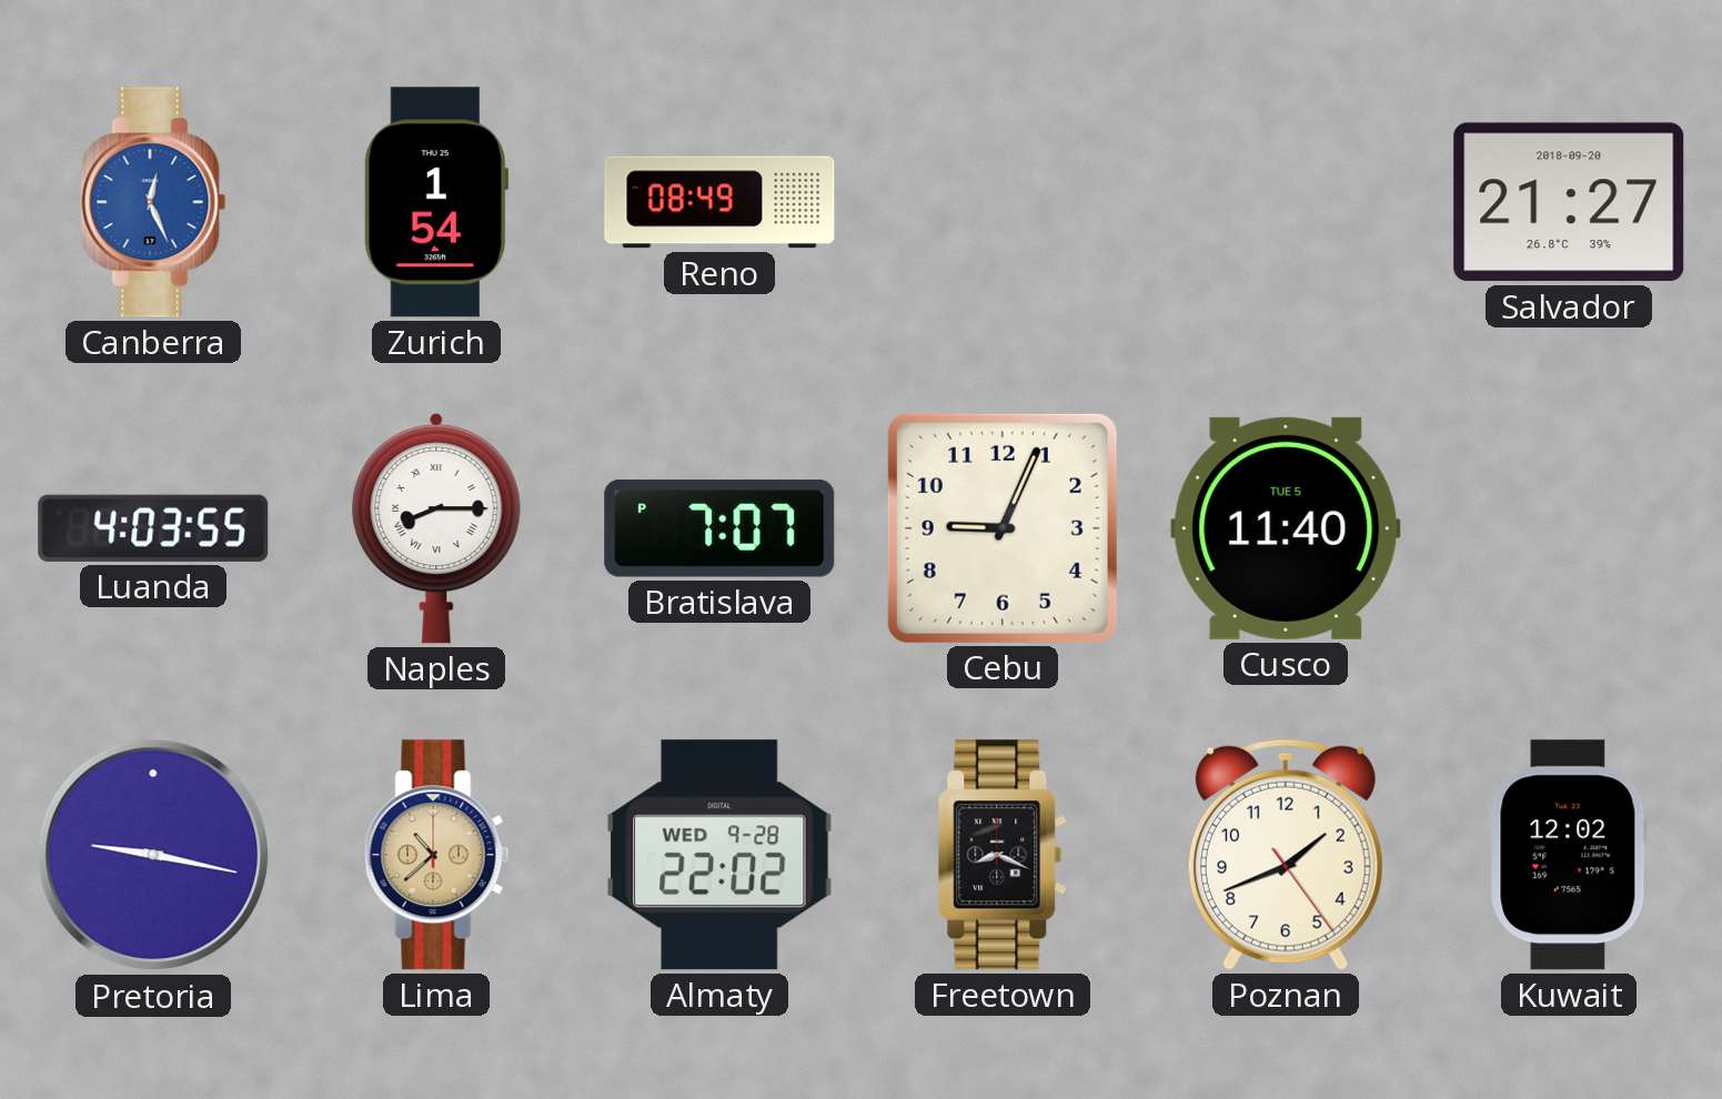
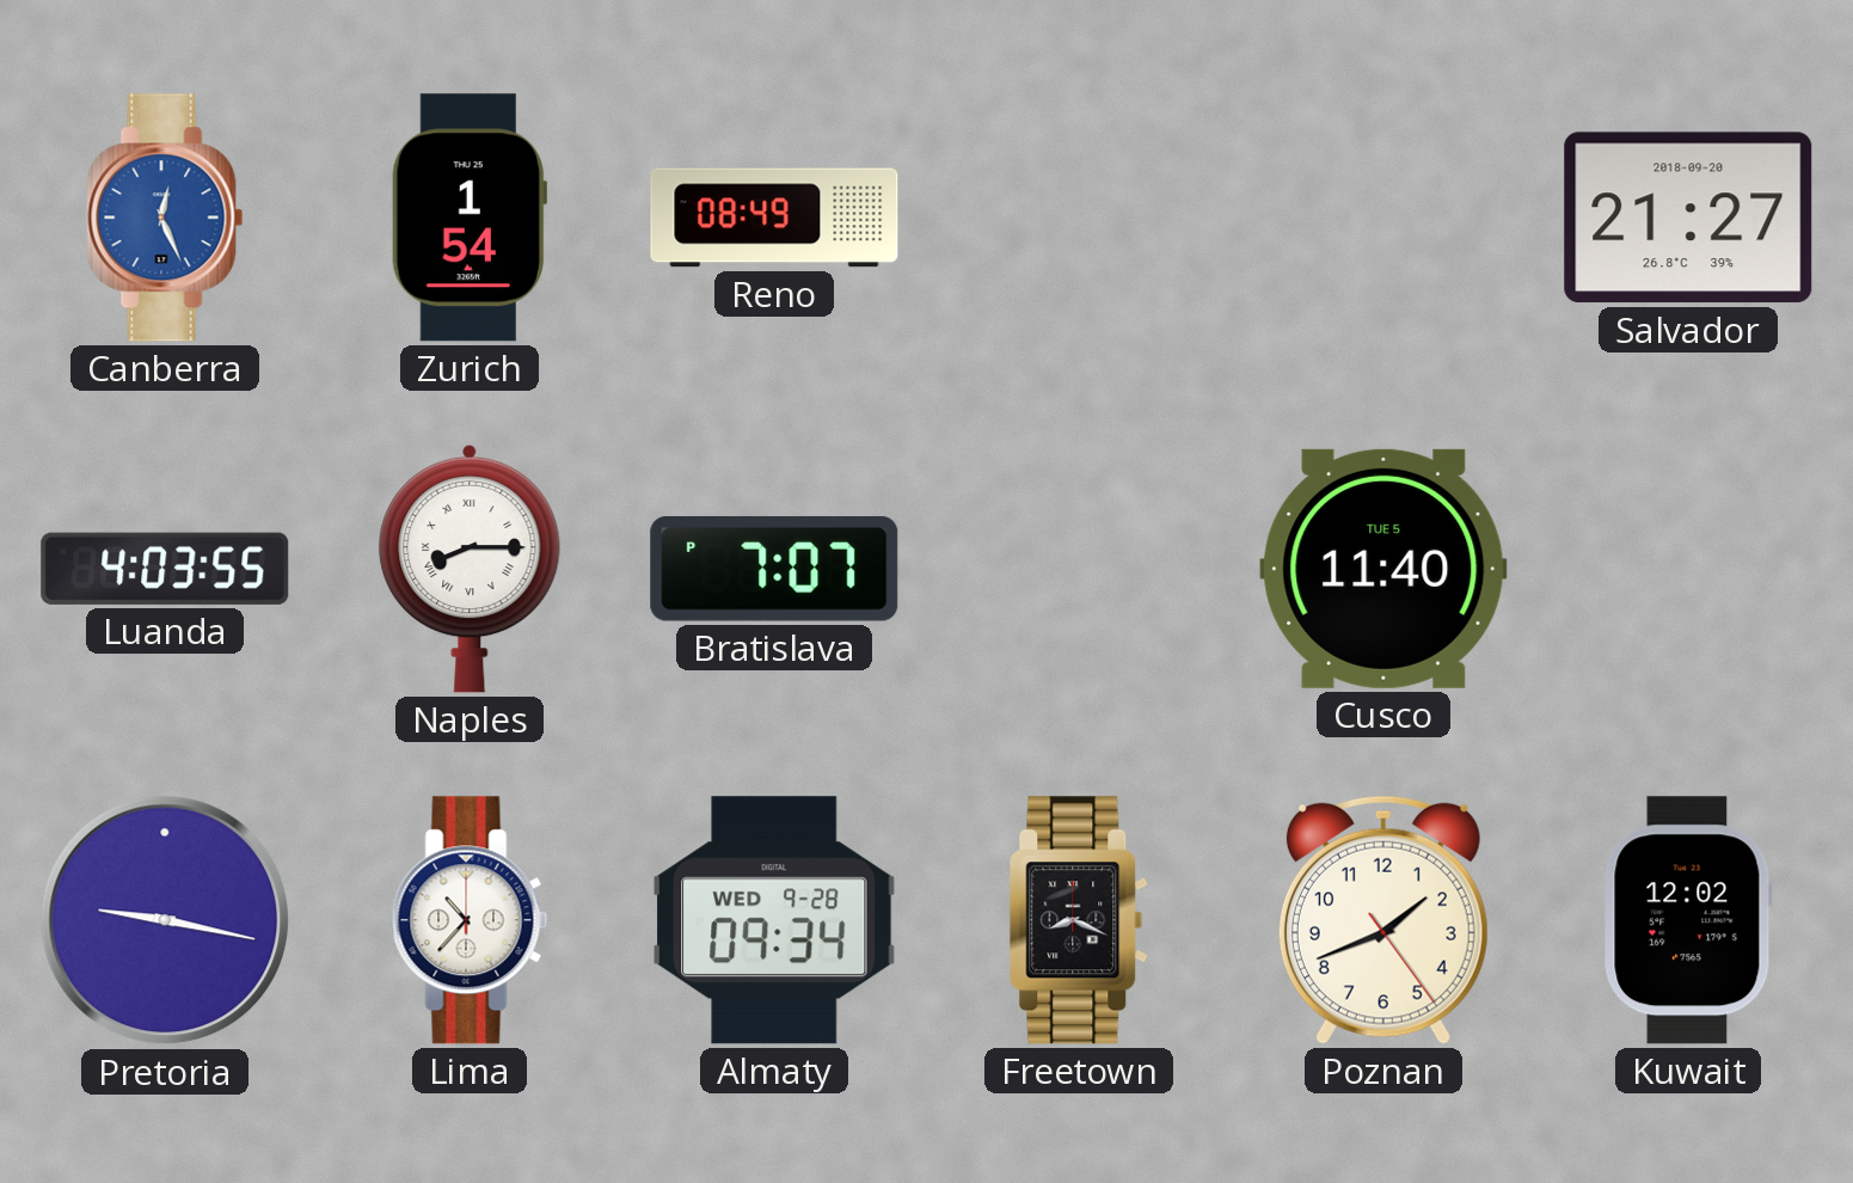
Cebu: 9:04 -> none
Lima: 10:38 -> 10:37
Lima dial: champagne -> white
Almaty: 22:02 -> 09:34
